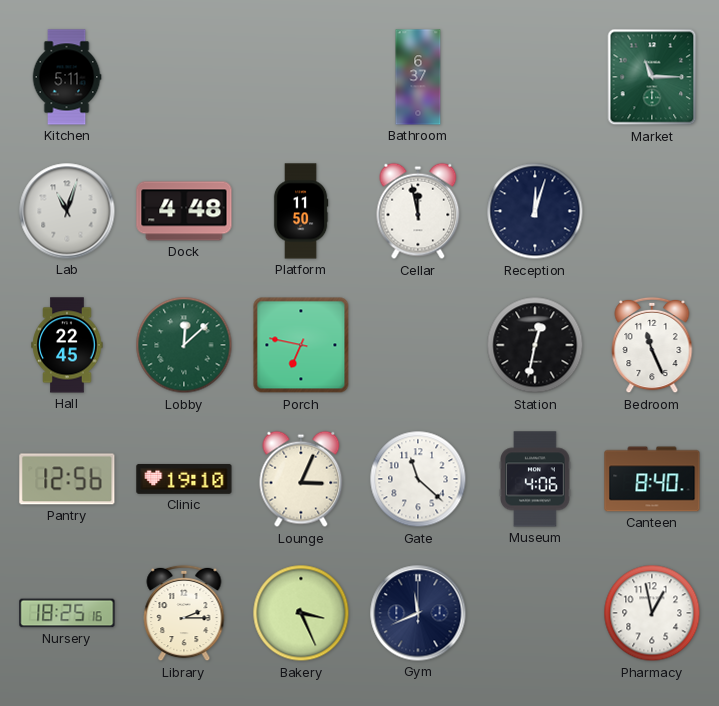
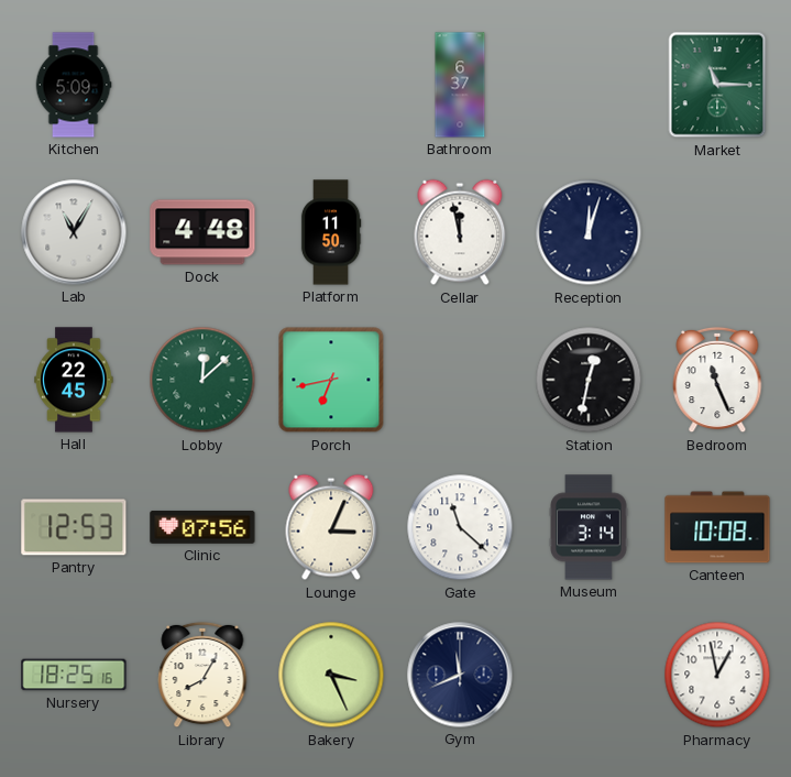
Kitchen: 5:11 -> 5:09
Lab: 11:03 -> 11:05
Porch: 6:47 -> 6:43
Pantry: 12:56 -> 12:53
Clinic: 19:10 -> 07:56
Museum: 4:06 -> 3:14
Canteen: 8:40 -> 10:08
Library: 2:15 -> 8:05
